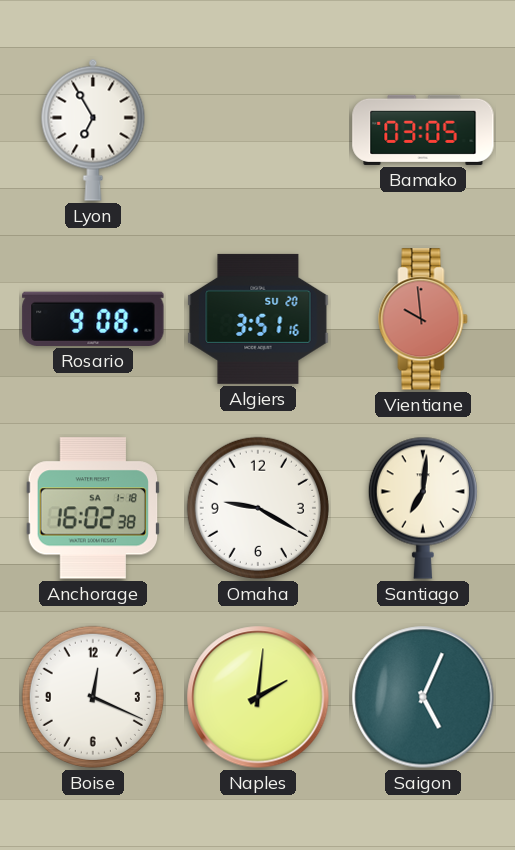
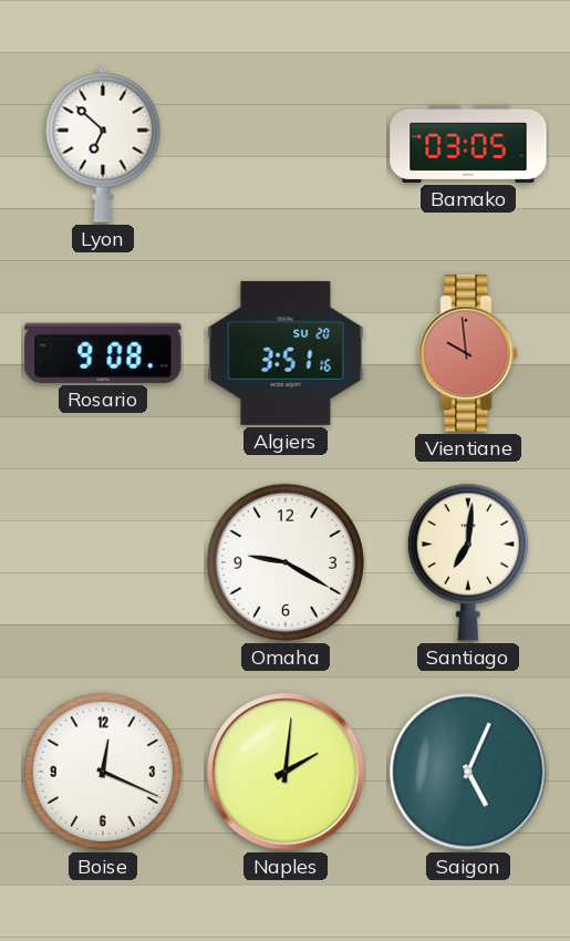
Lyon: 6:55 -> 6:52
Anchorage: 16:02 -> none
